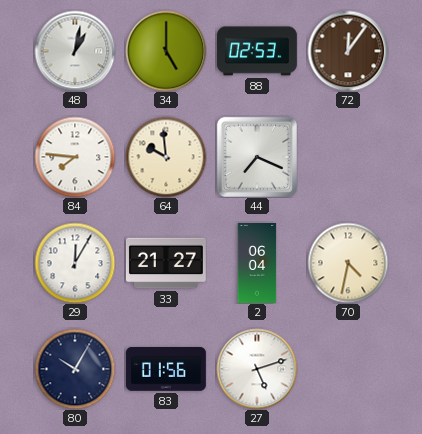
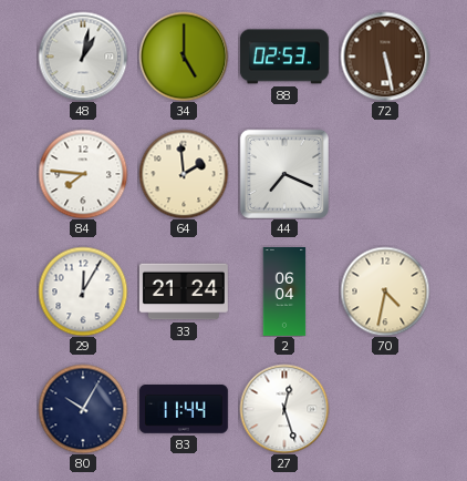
72: 12:06 -> 5:28
64: 9:59 -> 1:59
33: 21:27 -> 21:24
83: 01:56 -> 11:44
27: 5:12 -> 12:27
